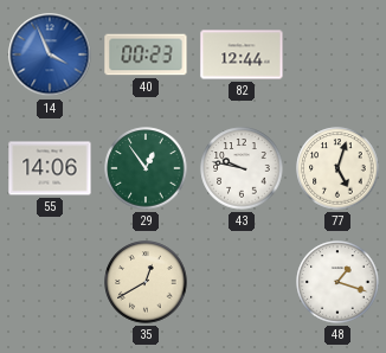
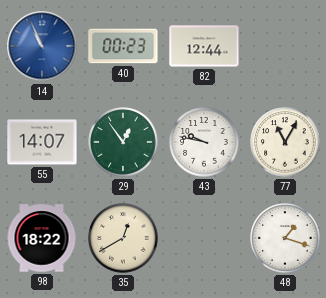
14: 3:56 -> 10:56
55: 14:06 -> 14:07
77: 5:03 -> 11:05
98: none -> 18:22
